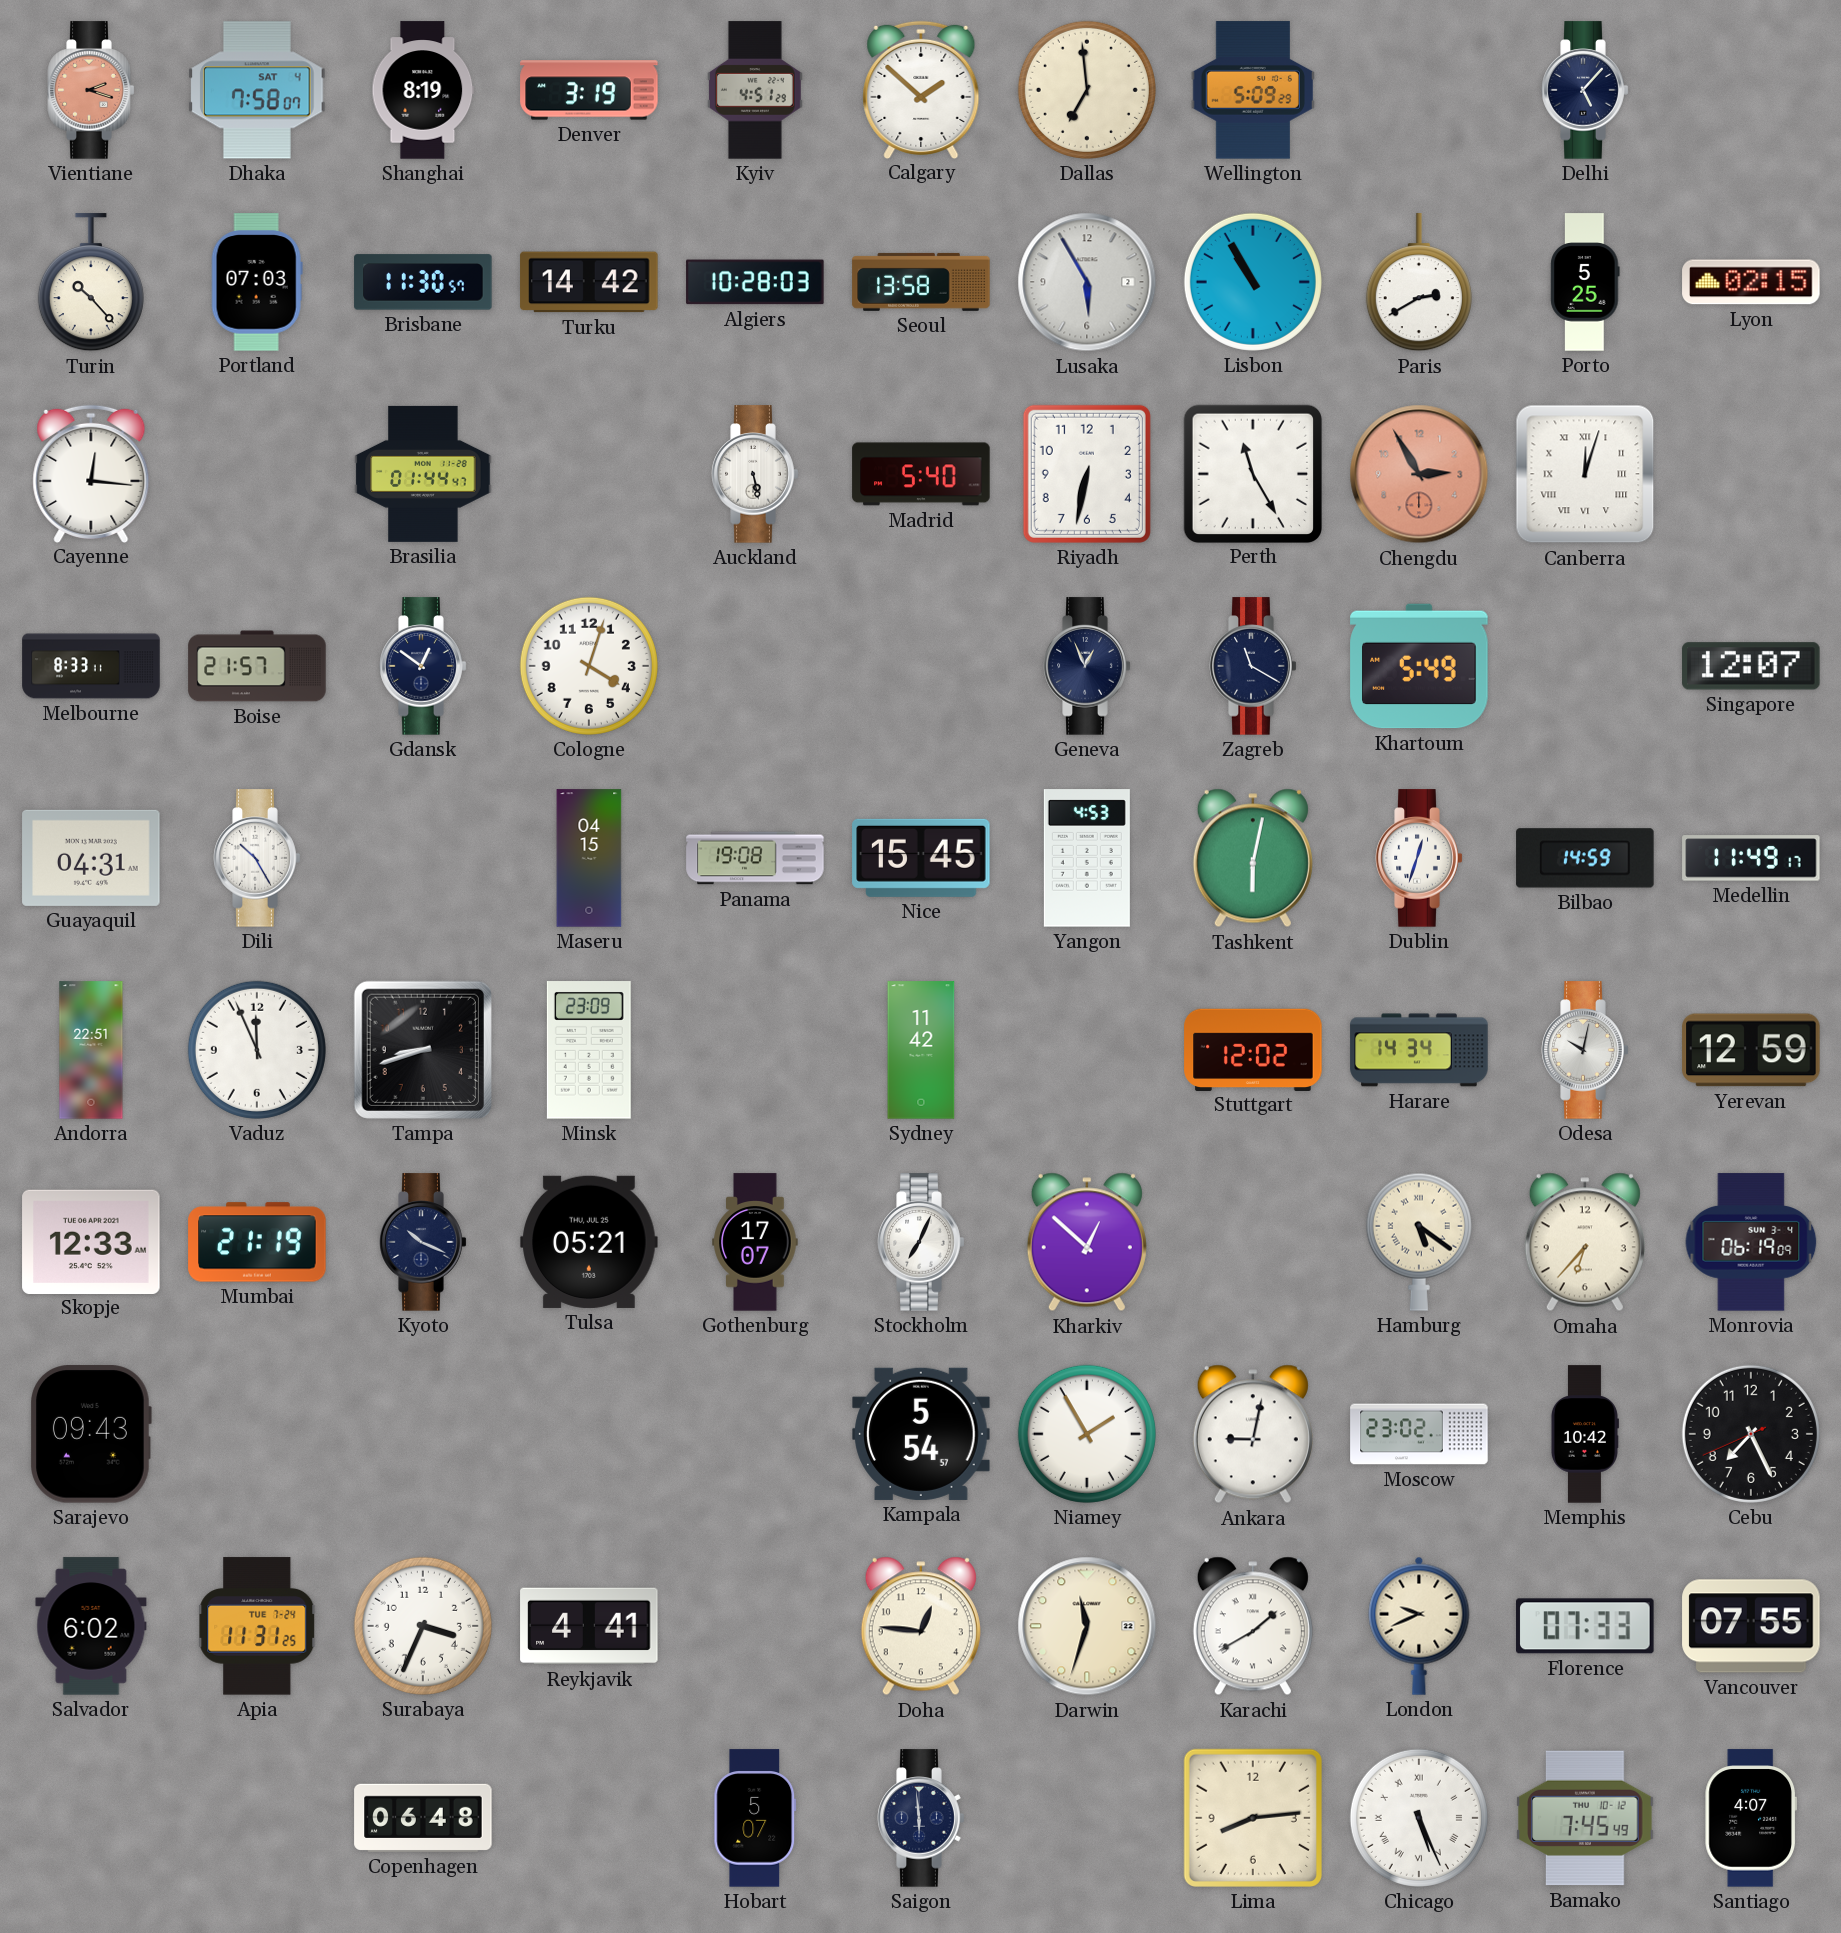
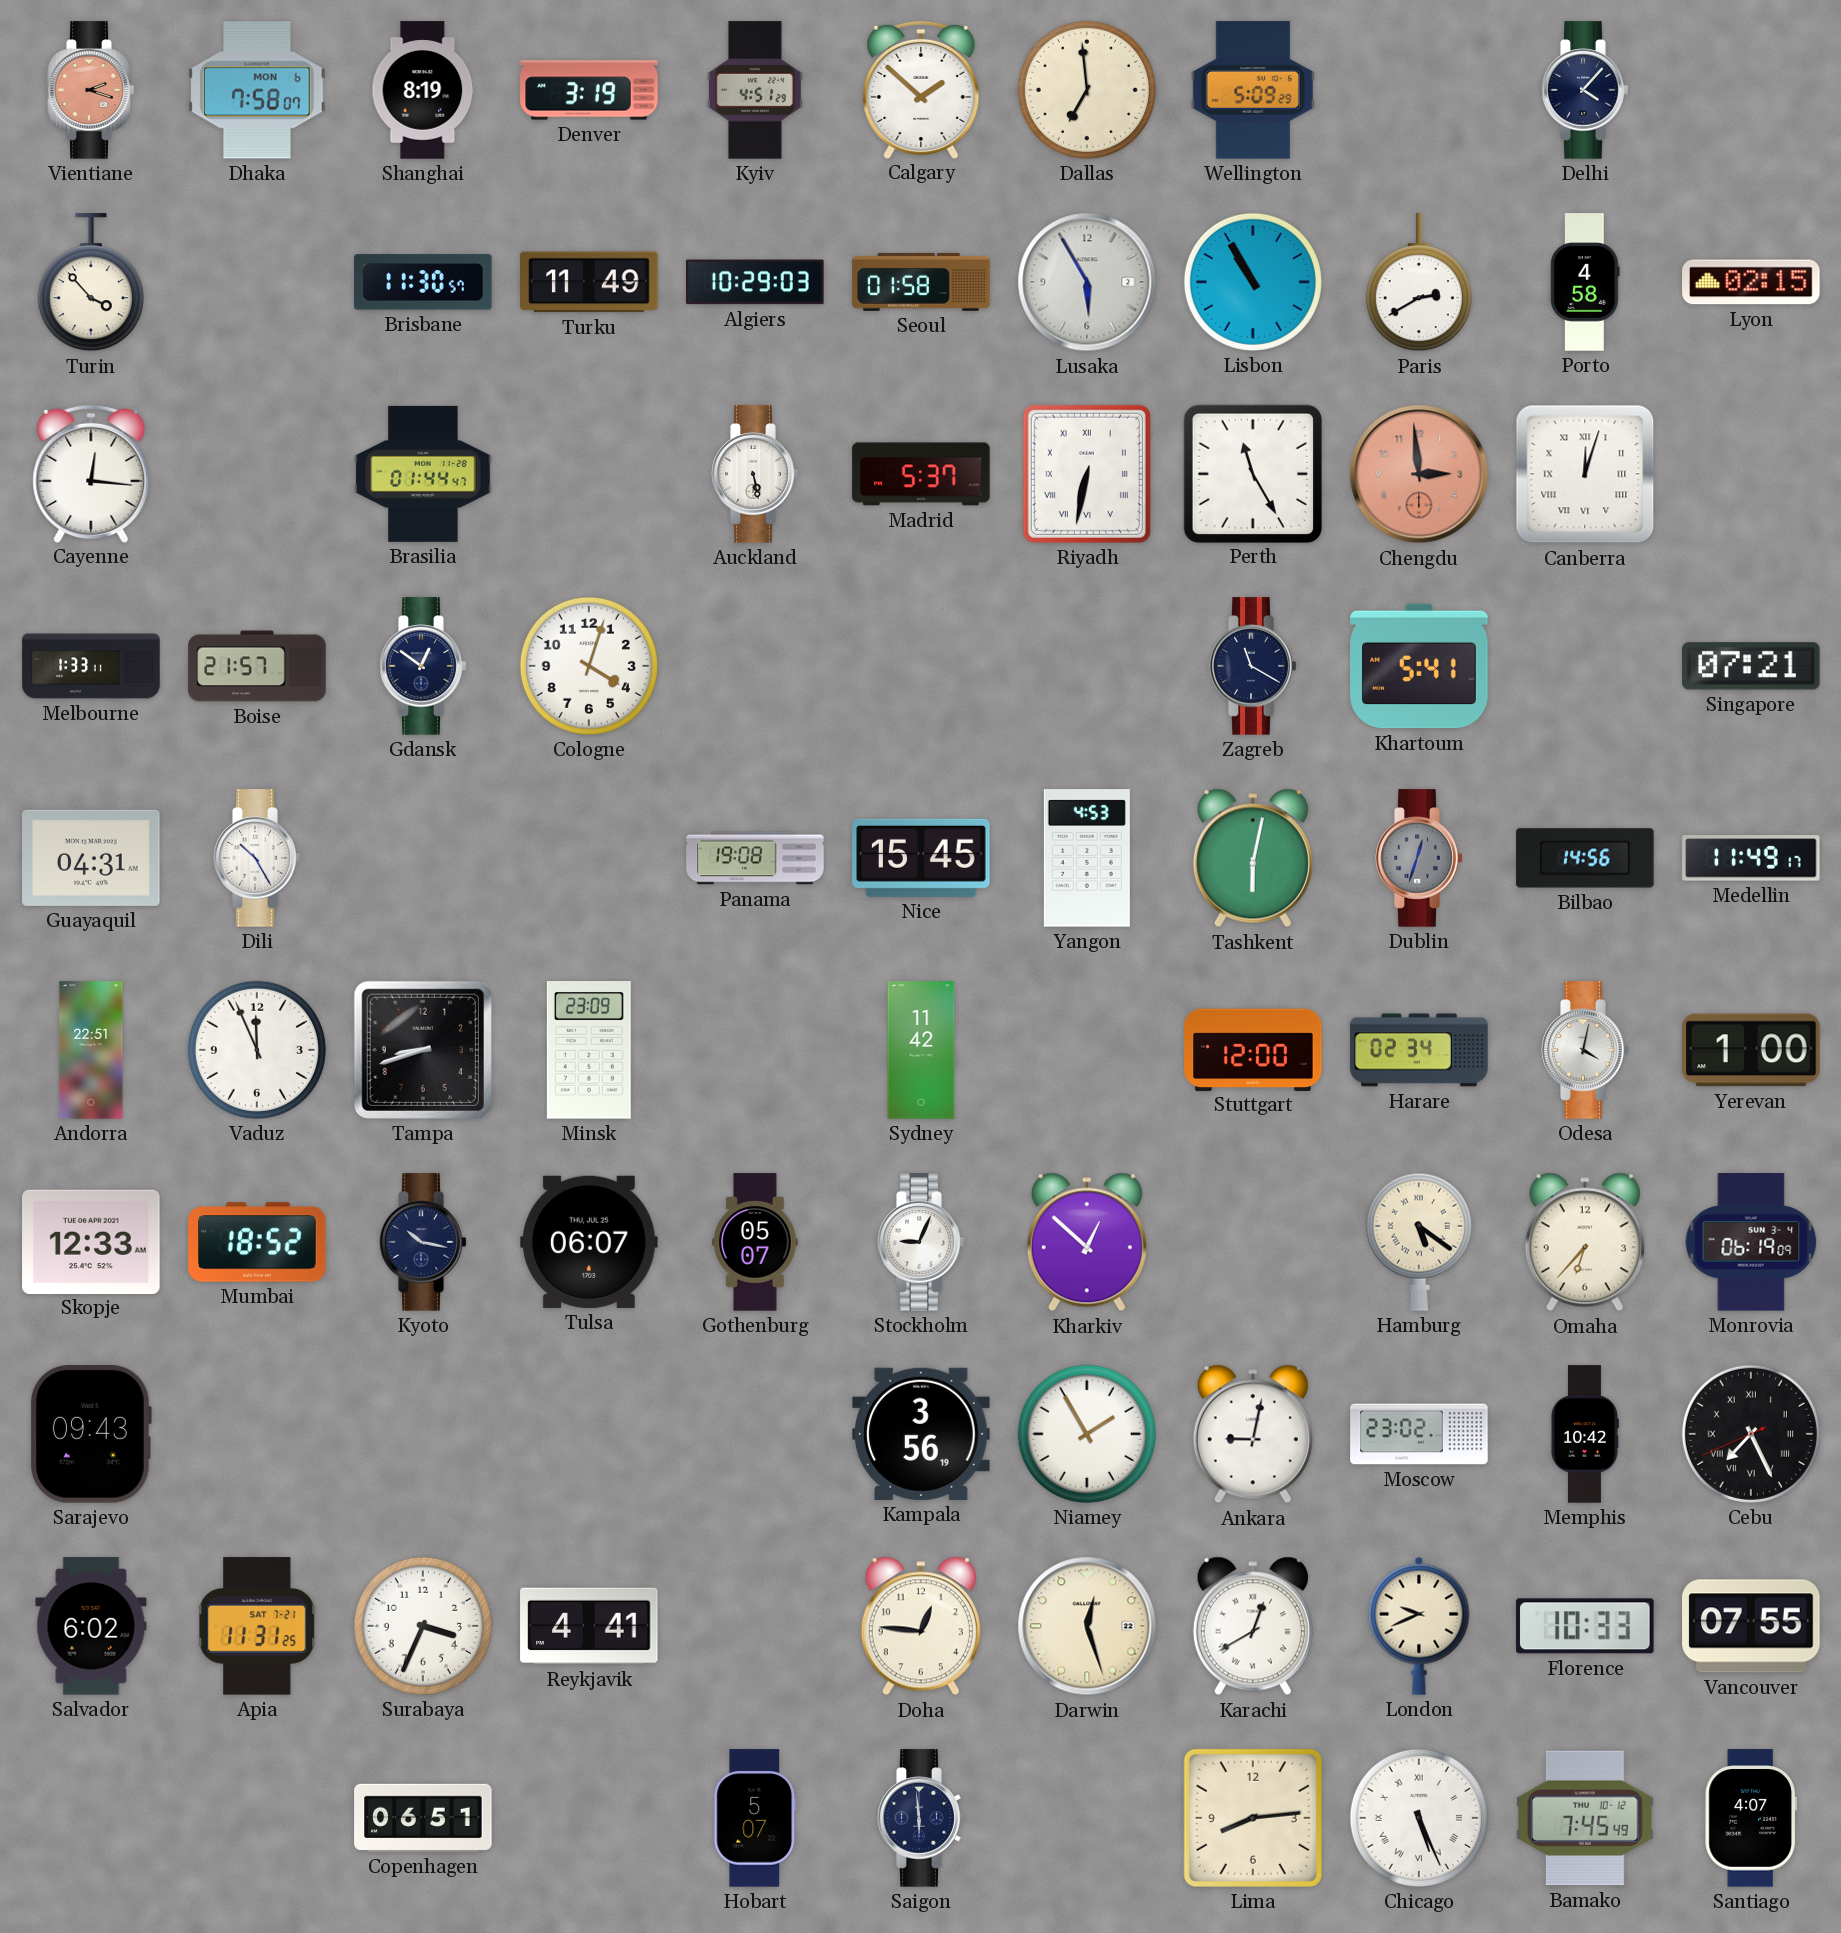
Dhaka date: SAT 4 -> MON 6
Delhi: 5:07 -> 4:07
Turin: 10:23 -> 3:53
Portland: 07:03 -> none
Turku: 14:42 -> 11:49
Algiers: 10:28 -> 10:29
Seoul: 13:58 -> 01:58
Porto: 5:25 -> 4:58
Madrid: 5:40 -> 5:37
Riyadh numerals: Arabic -> Roman
Chengdu: 2:55 -> 2:59
Melbourne: 8:33 -> 1:33
Geneva: 12:56 -> none
Khartoum: 5:49 -> 5:41
Singapore: 12:07 -> 07:21
Maseru: 04:15 -> none
Dublin dial: white -> grey
Bilbao: 14:59 -> 14:56
Stuttgart: 12:02 -> 12:00
Harare: 14:34 -> 02:34
Odesa: 10:02 -> 4:02
Yerevan: 12:59 -> 1:00
Mumbai: 21:19 -> 18:52
Kyoto: 10:19 -> 10:17
Tulsa: 05:21 -> 06:07
Gothenburg: 17:07 -> 05:07
Stockholm: 7:04 -> 9:04
Kampala: 5:54 -> 3:56
Cebu numerals: Arabic -> Roman
Apia date: TUE 7-24 -> SAT 7-21
Darwin: 11:33 -> 12:27
Karachi: 1:40 -> 12:40
Florence: 07:33 -> 10:33
Copenhagen: 06:48 -> 06:51
